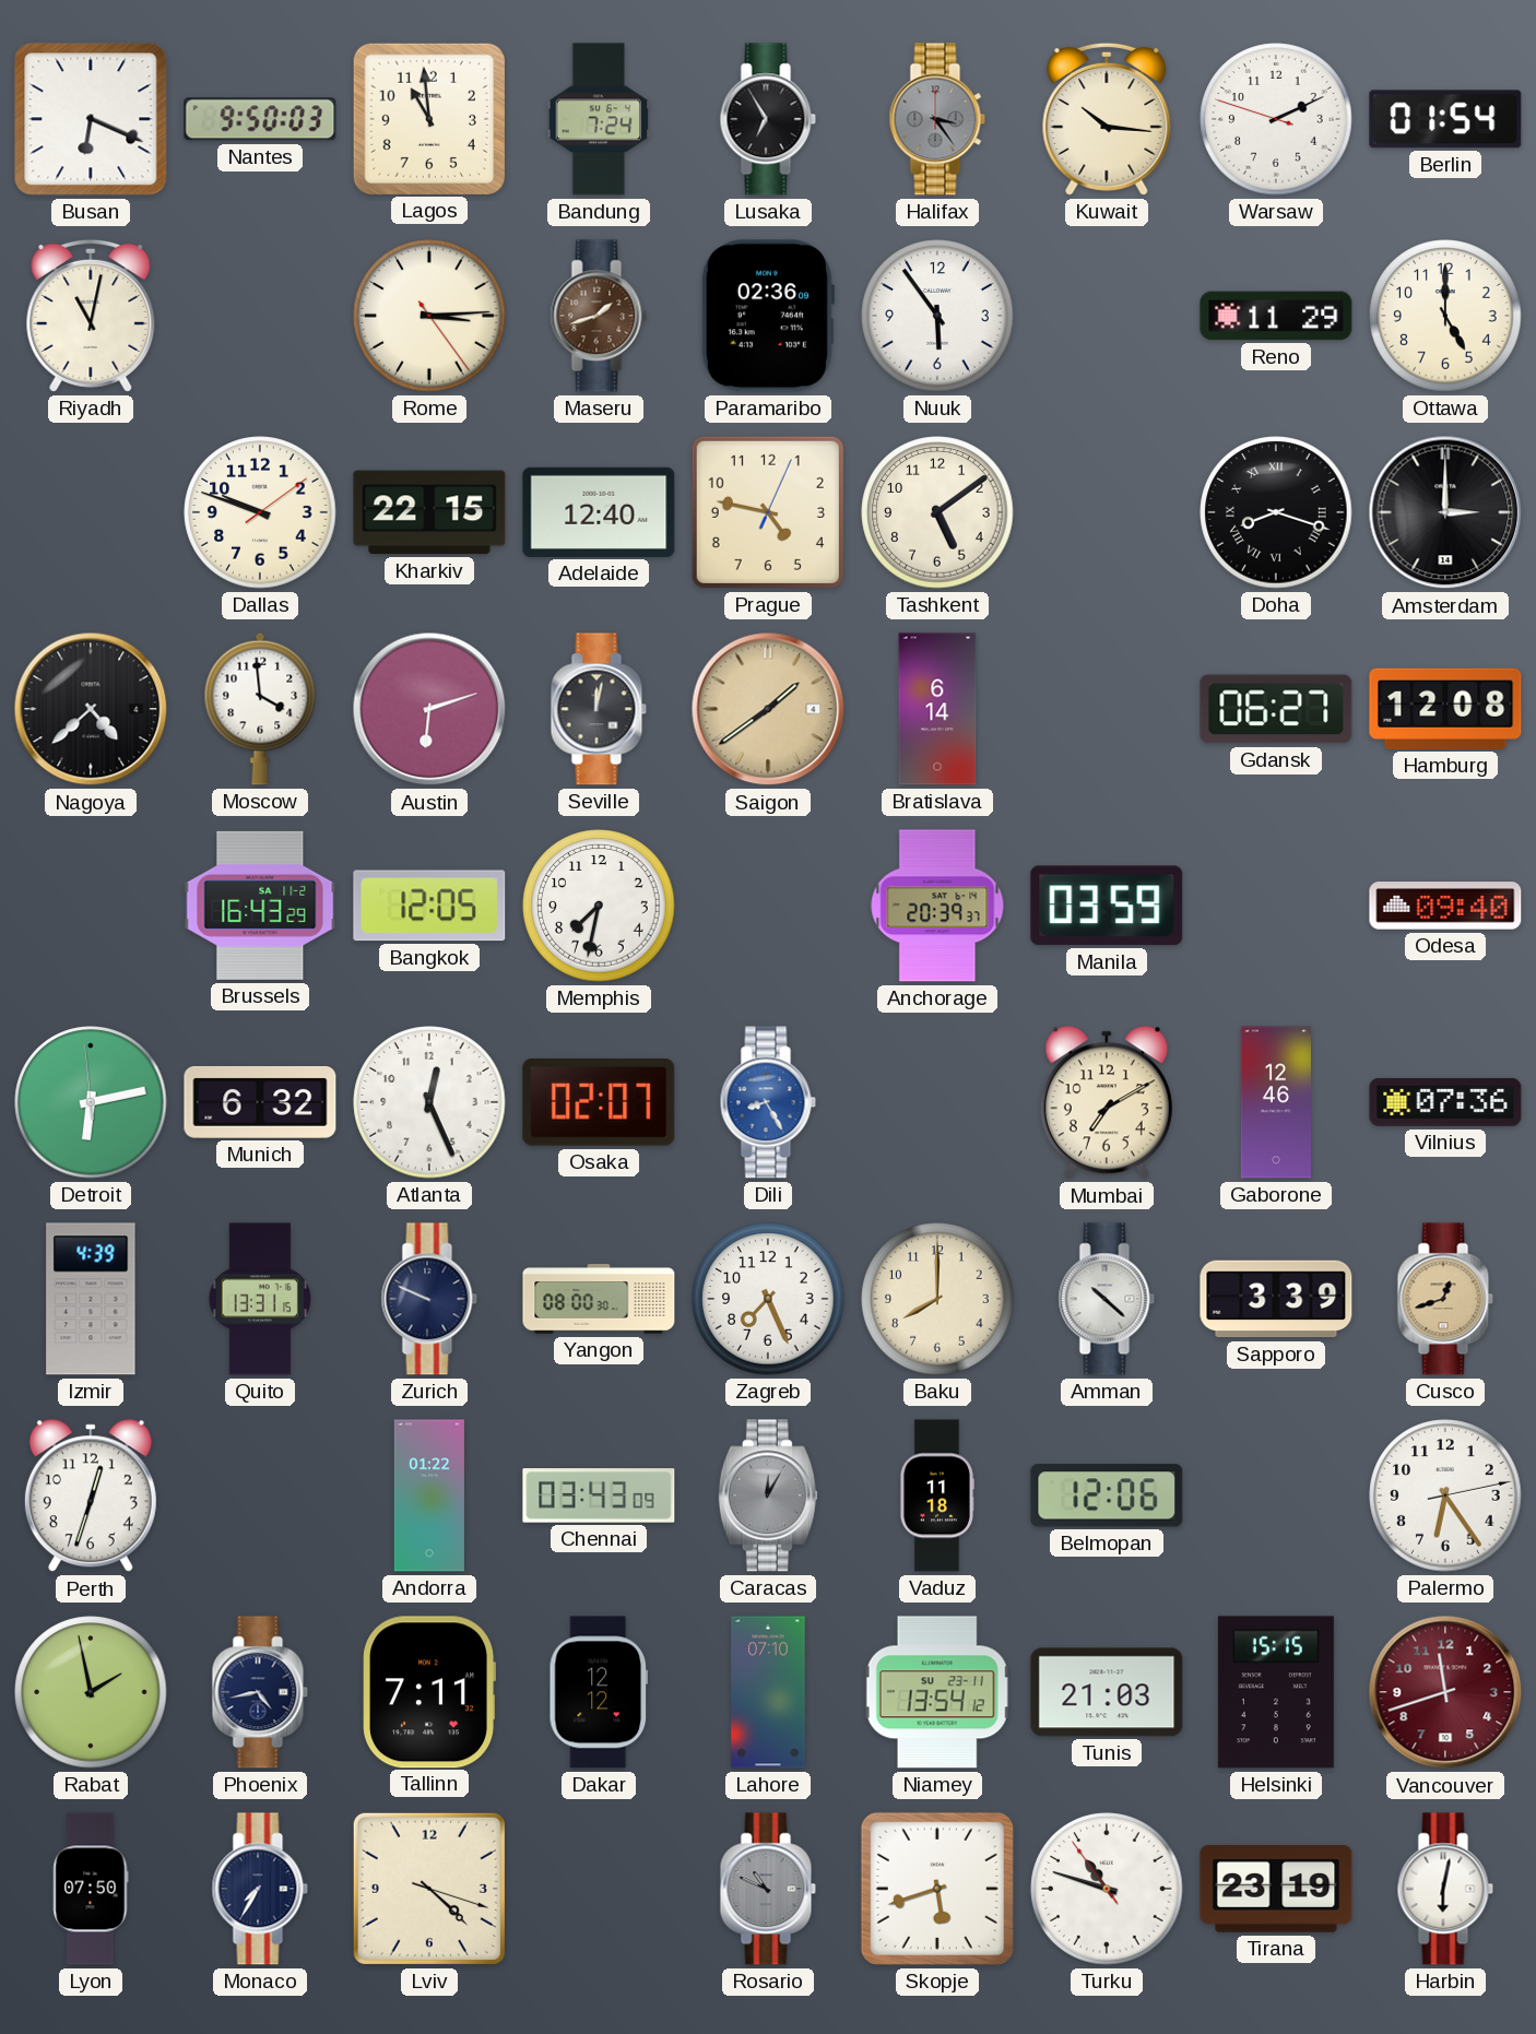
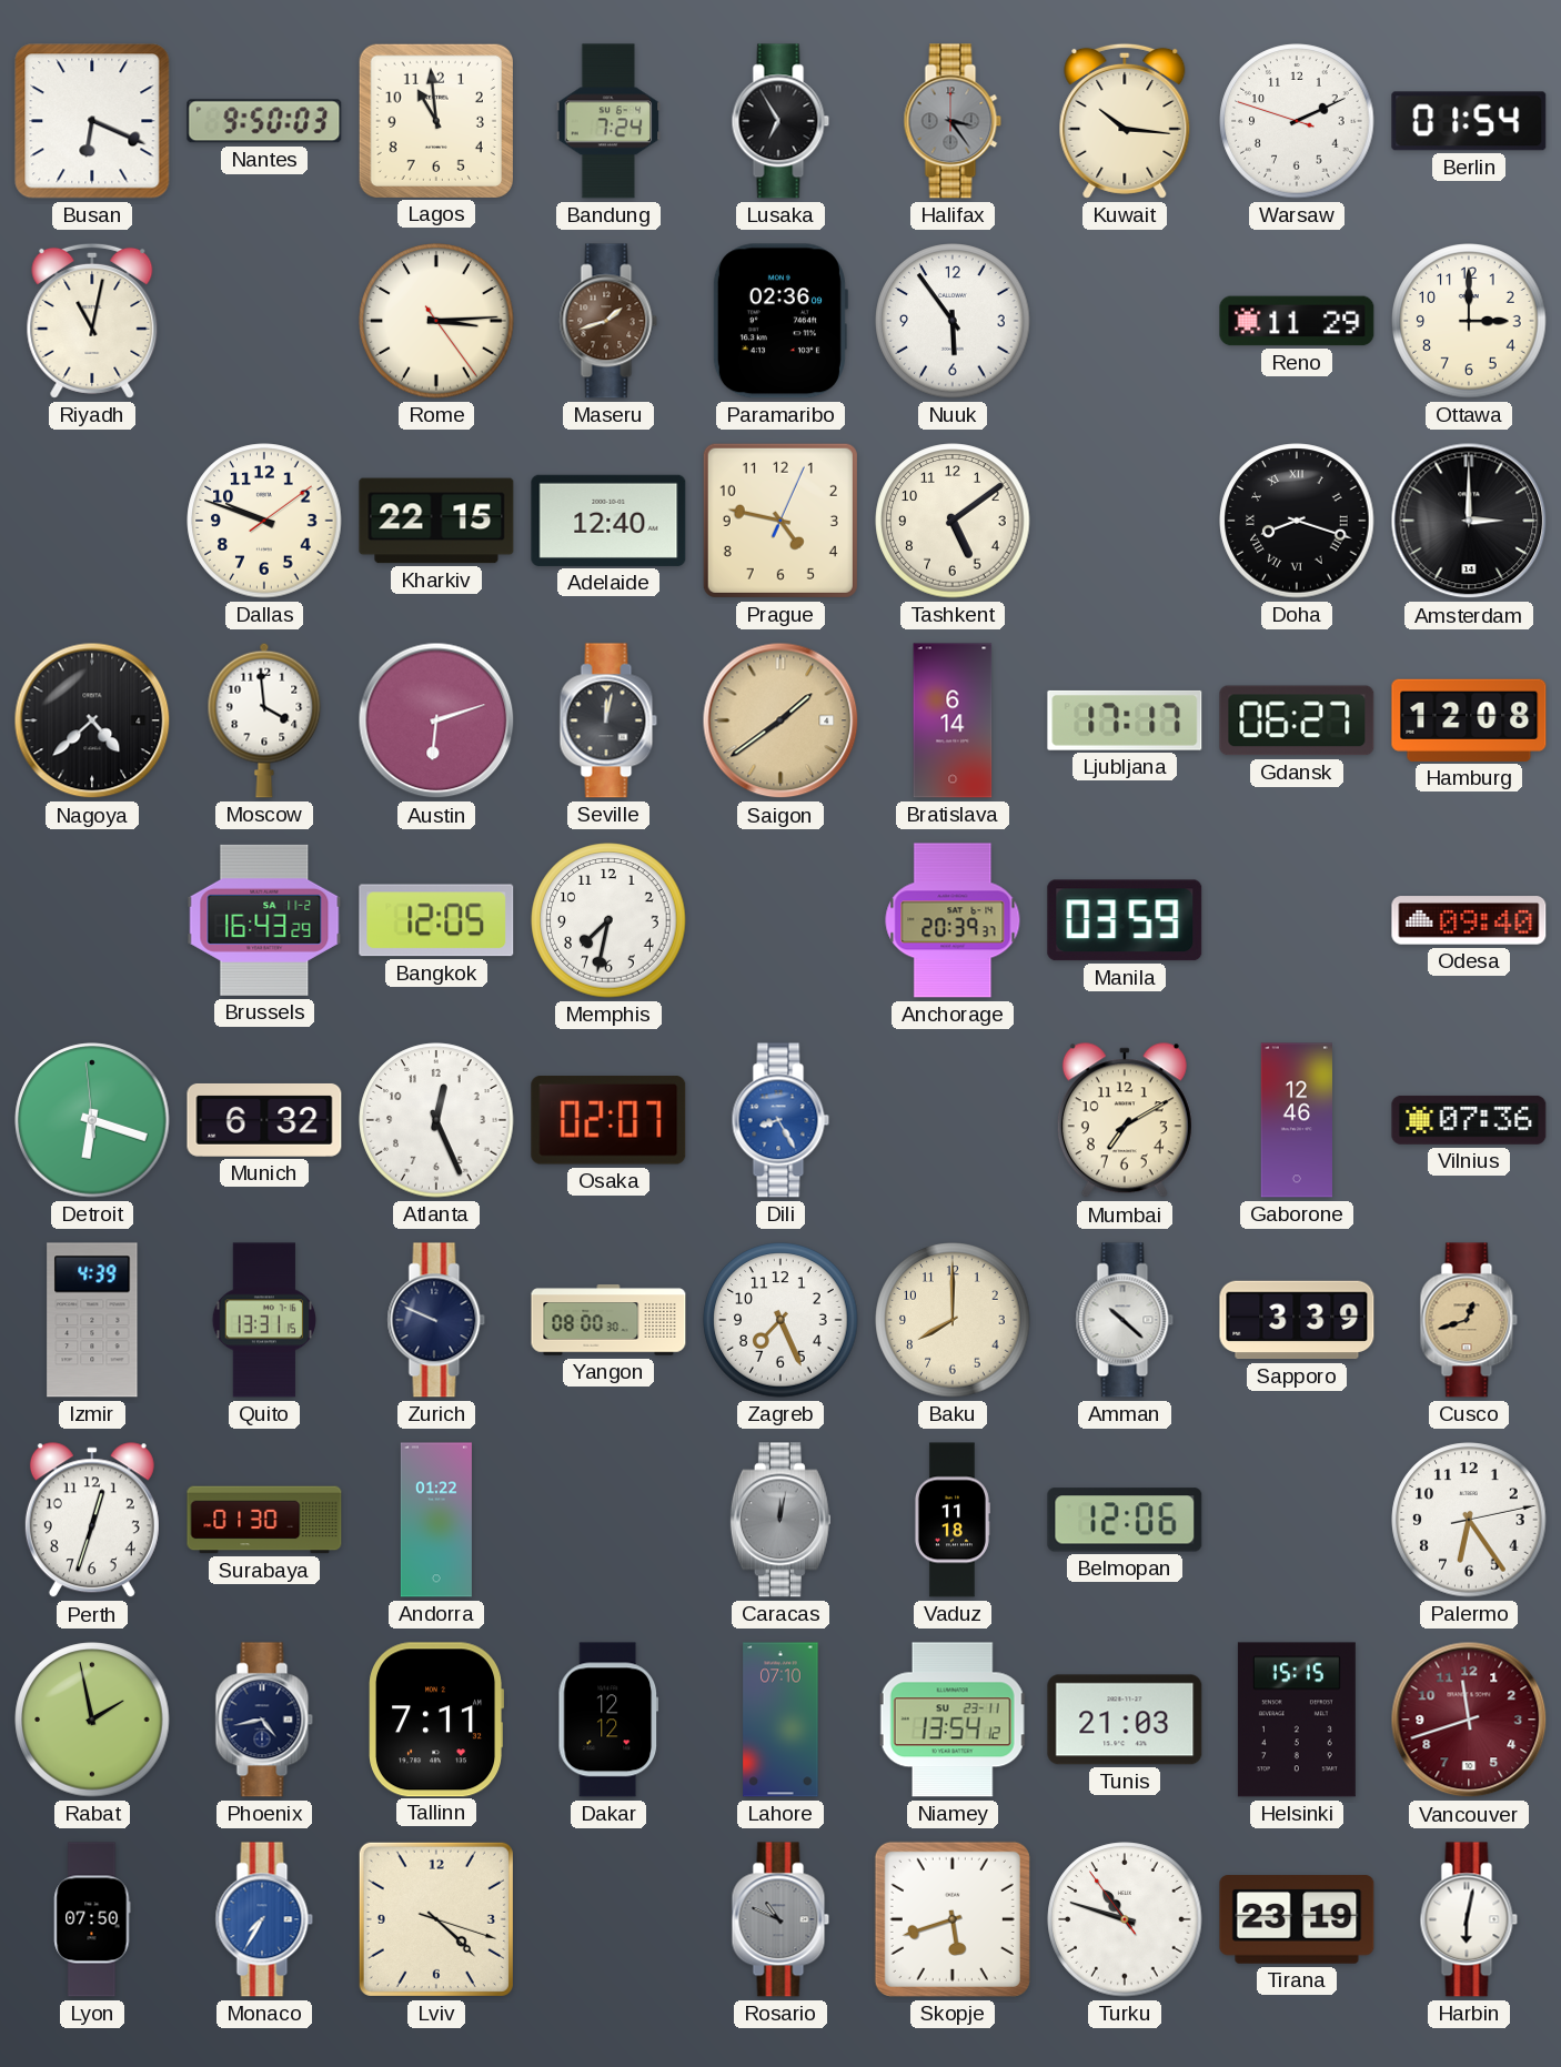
Ottawa: 5:00 -> 3:00
Ljubljana: none -> 17:17
Detroit: 6:12 -> 6:17
Surabaya: none -> 01:30
Chennai: 03:43 -> none
Caracas: 12:05 -> 12:02
Monaco dial: navy -> blue
